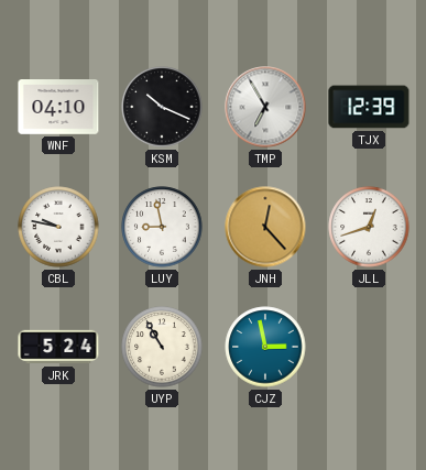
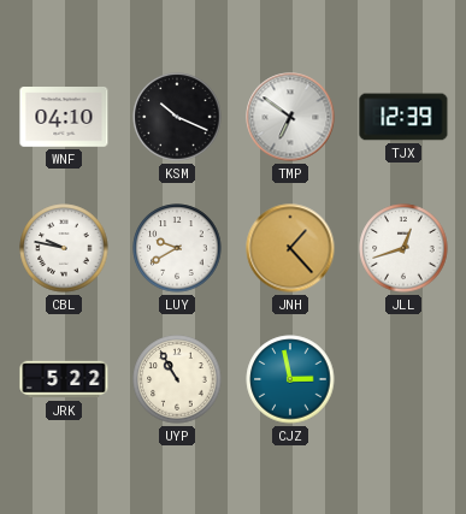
TMP: 6:55 -> 6:51
LUY: 8:58 -> 9:40
JNH: 12:23 -> 1:23
JRK: 5:24 -> 5:22
